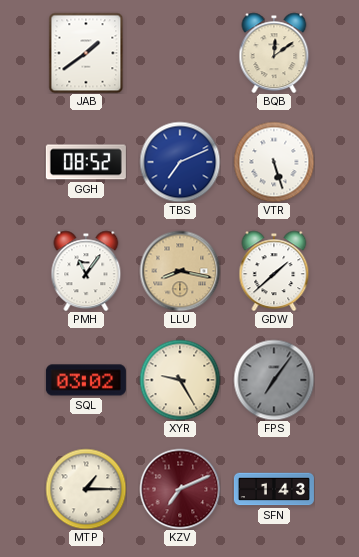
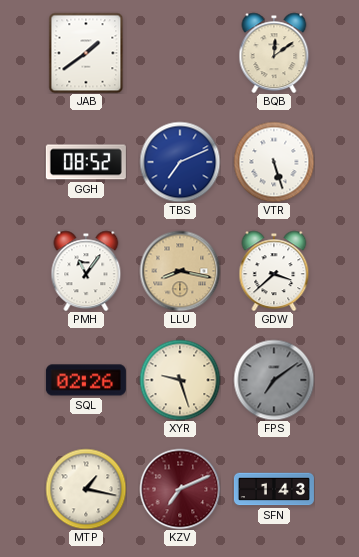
GDW: 1:38 -> 3:38
SQL: 03:02 -> 02:26
XYR: 9:25 -> 9:27
FPS: 7:06 -> 7:09
MTP: 1:15 -> 1:17
